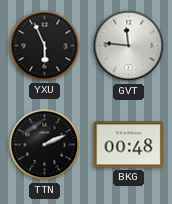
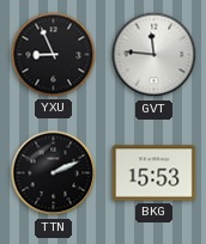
YXU: 5:56 -> 8:56
BKG: 00:48 -> 15:53
